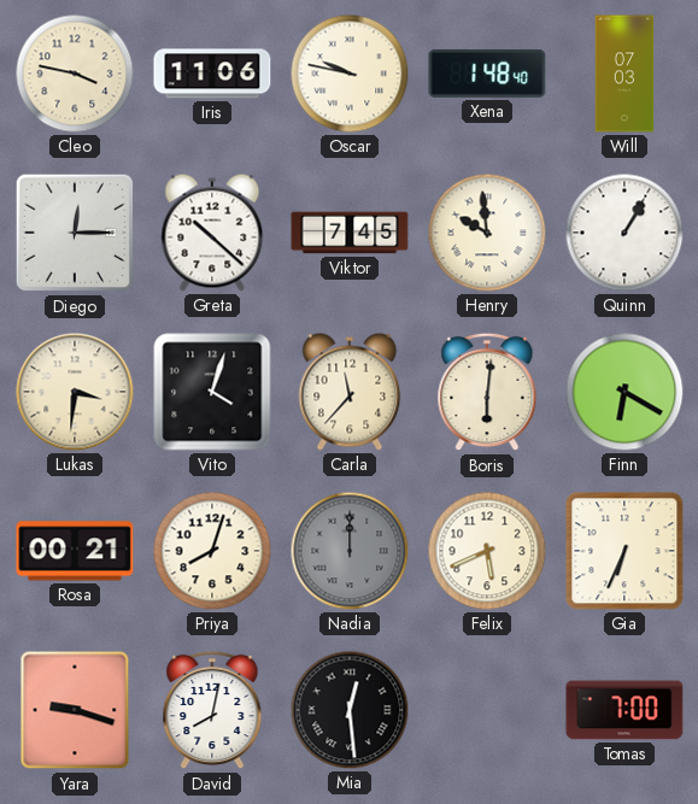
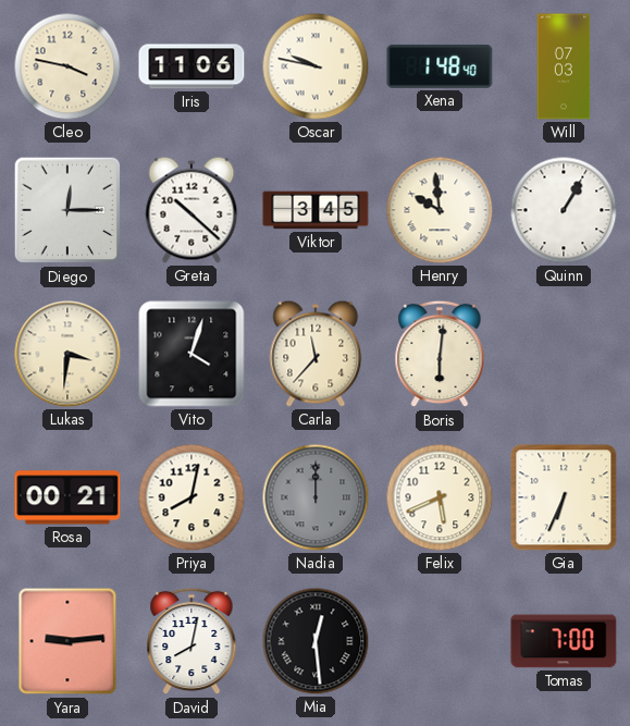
Viktor: 7:45 -> 3:45
Finn: 6:20 -> none
Priya: 8:03 -> 8:02
Yara: 9:18 -> 9:14
